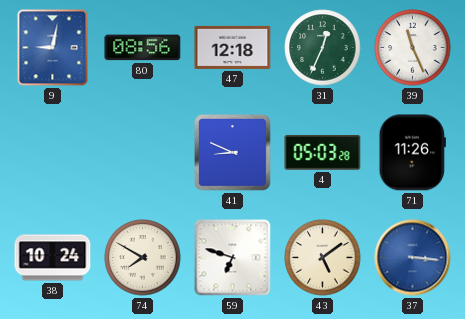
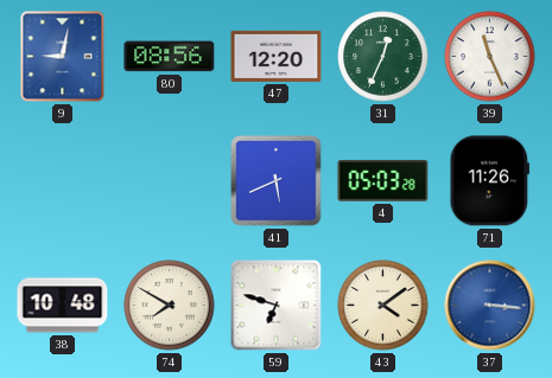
47: 12:18 -> 12:20
41: 8:49 -> 5:41
38: 10:24 -> 10:48
43: 5:09 -> 4:09
